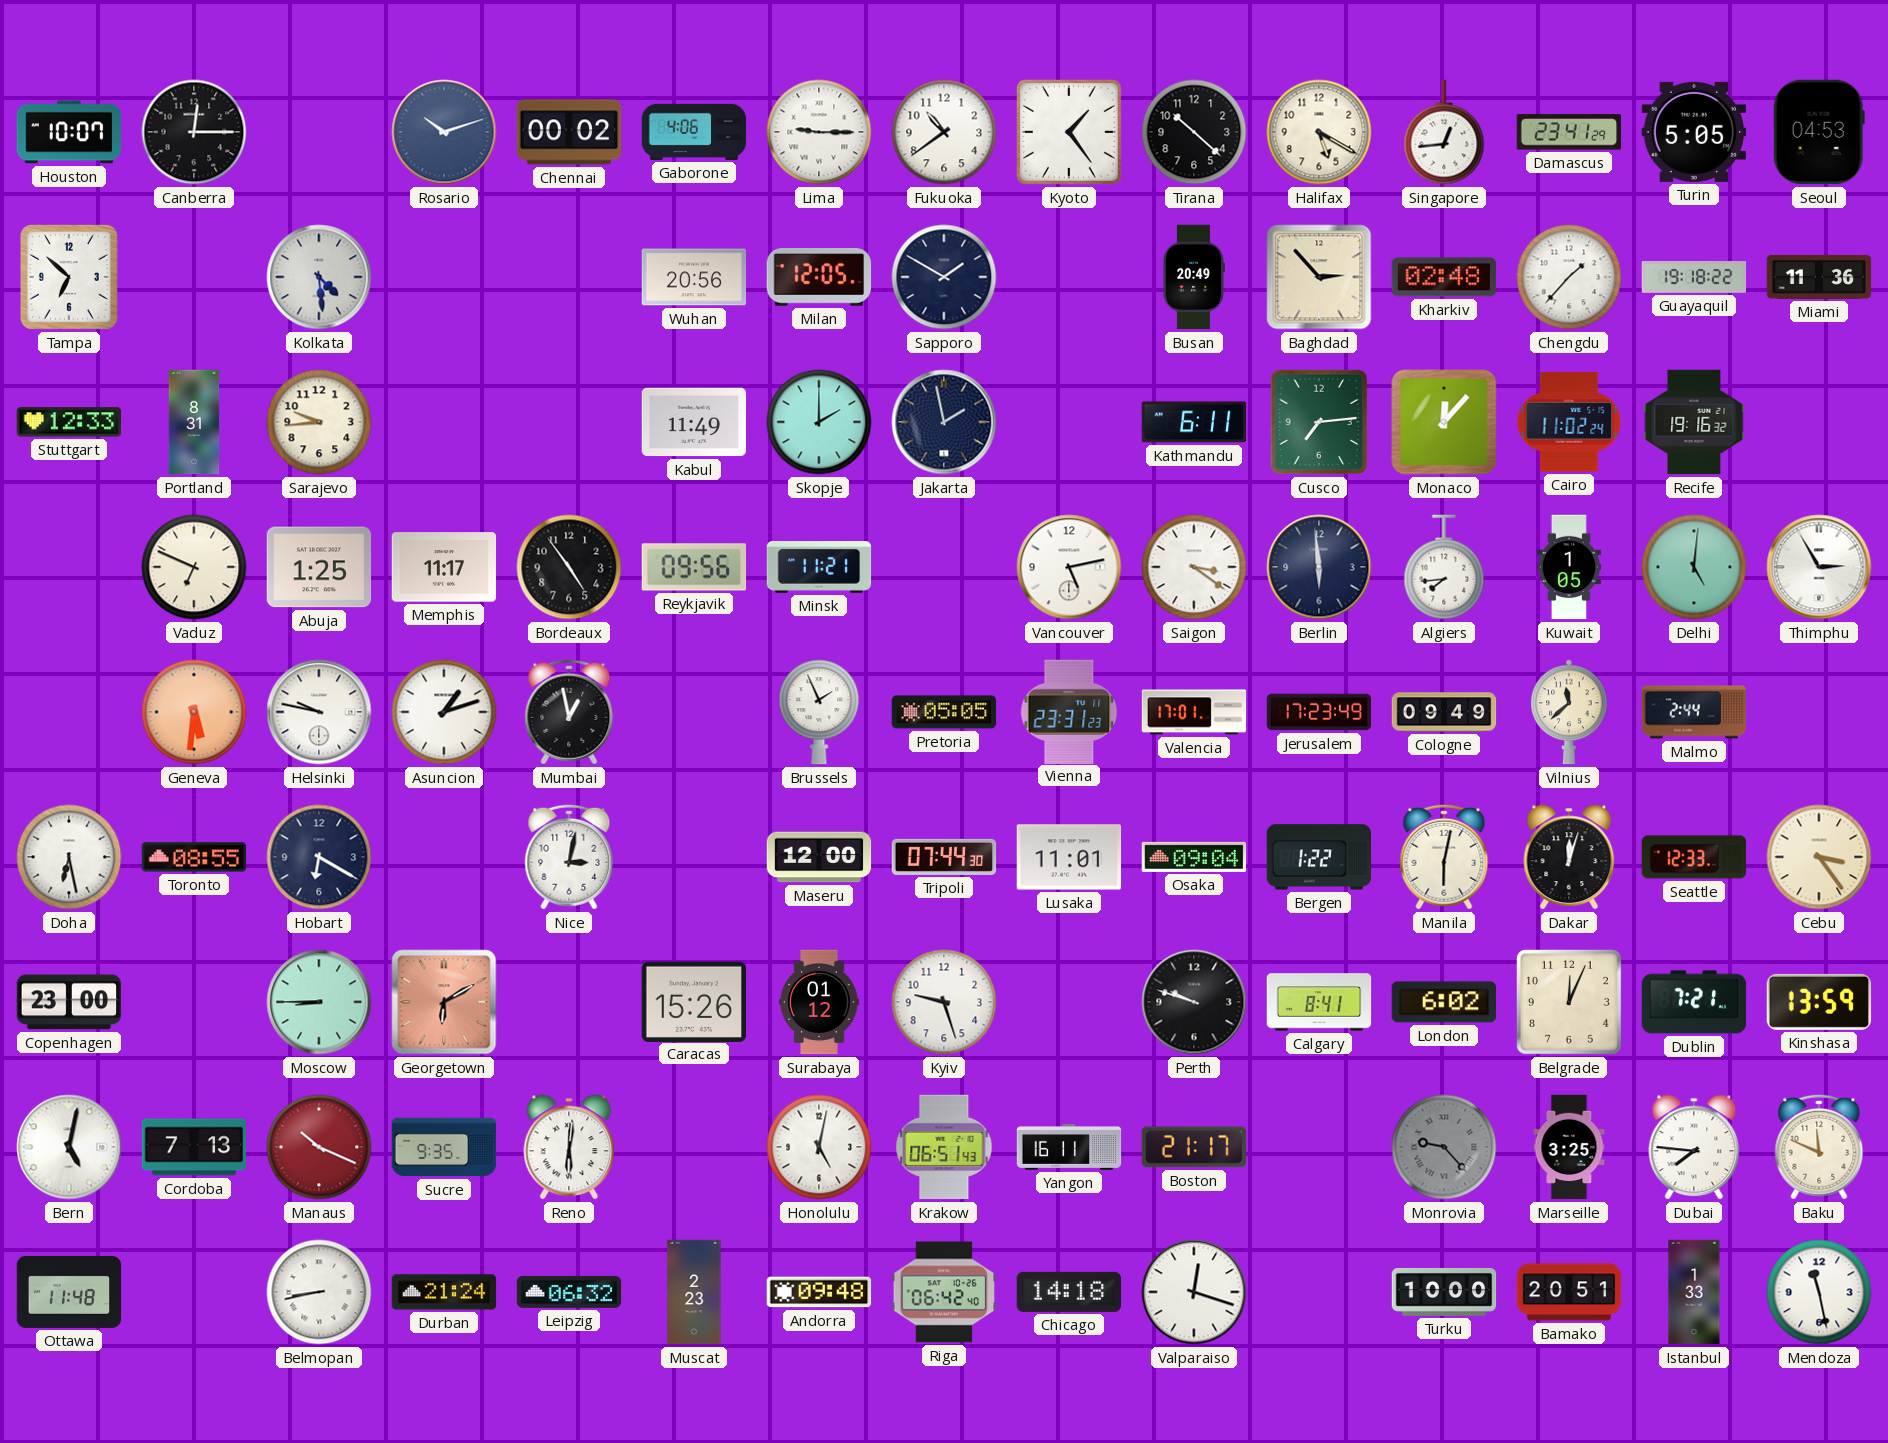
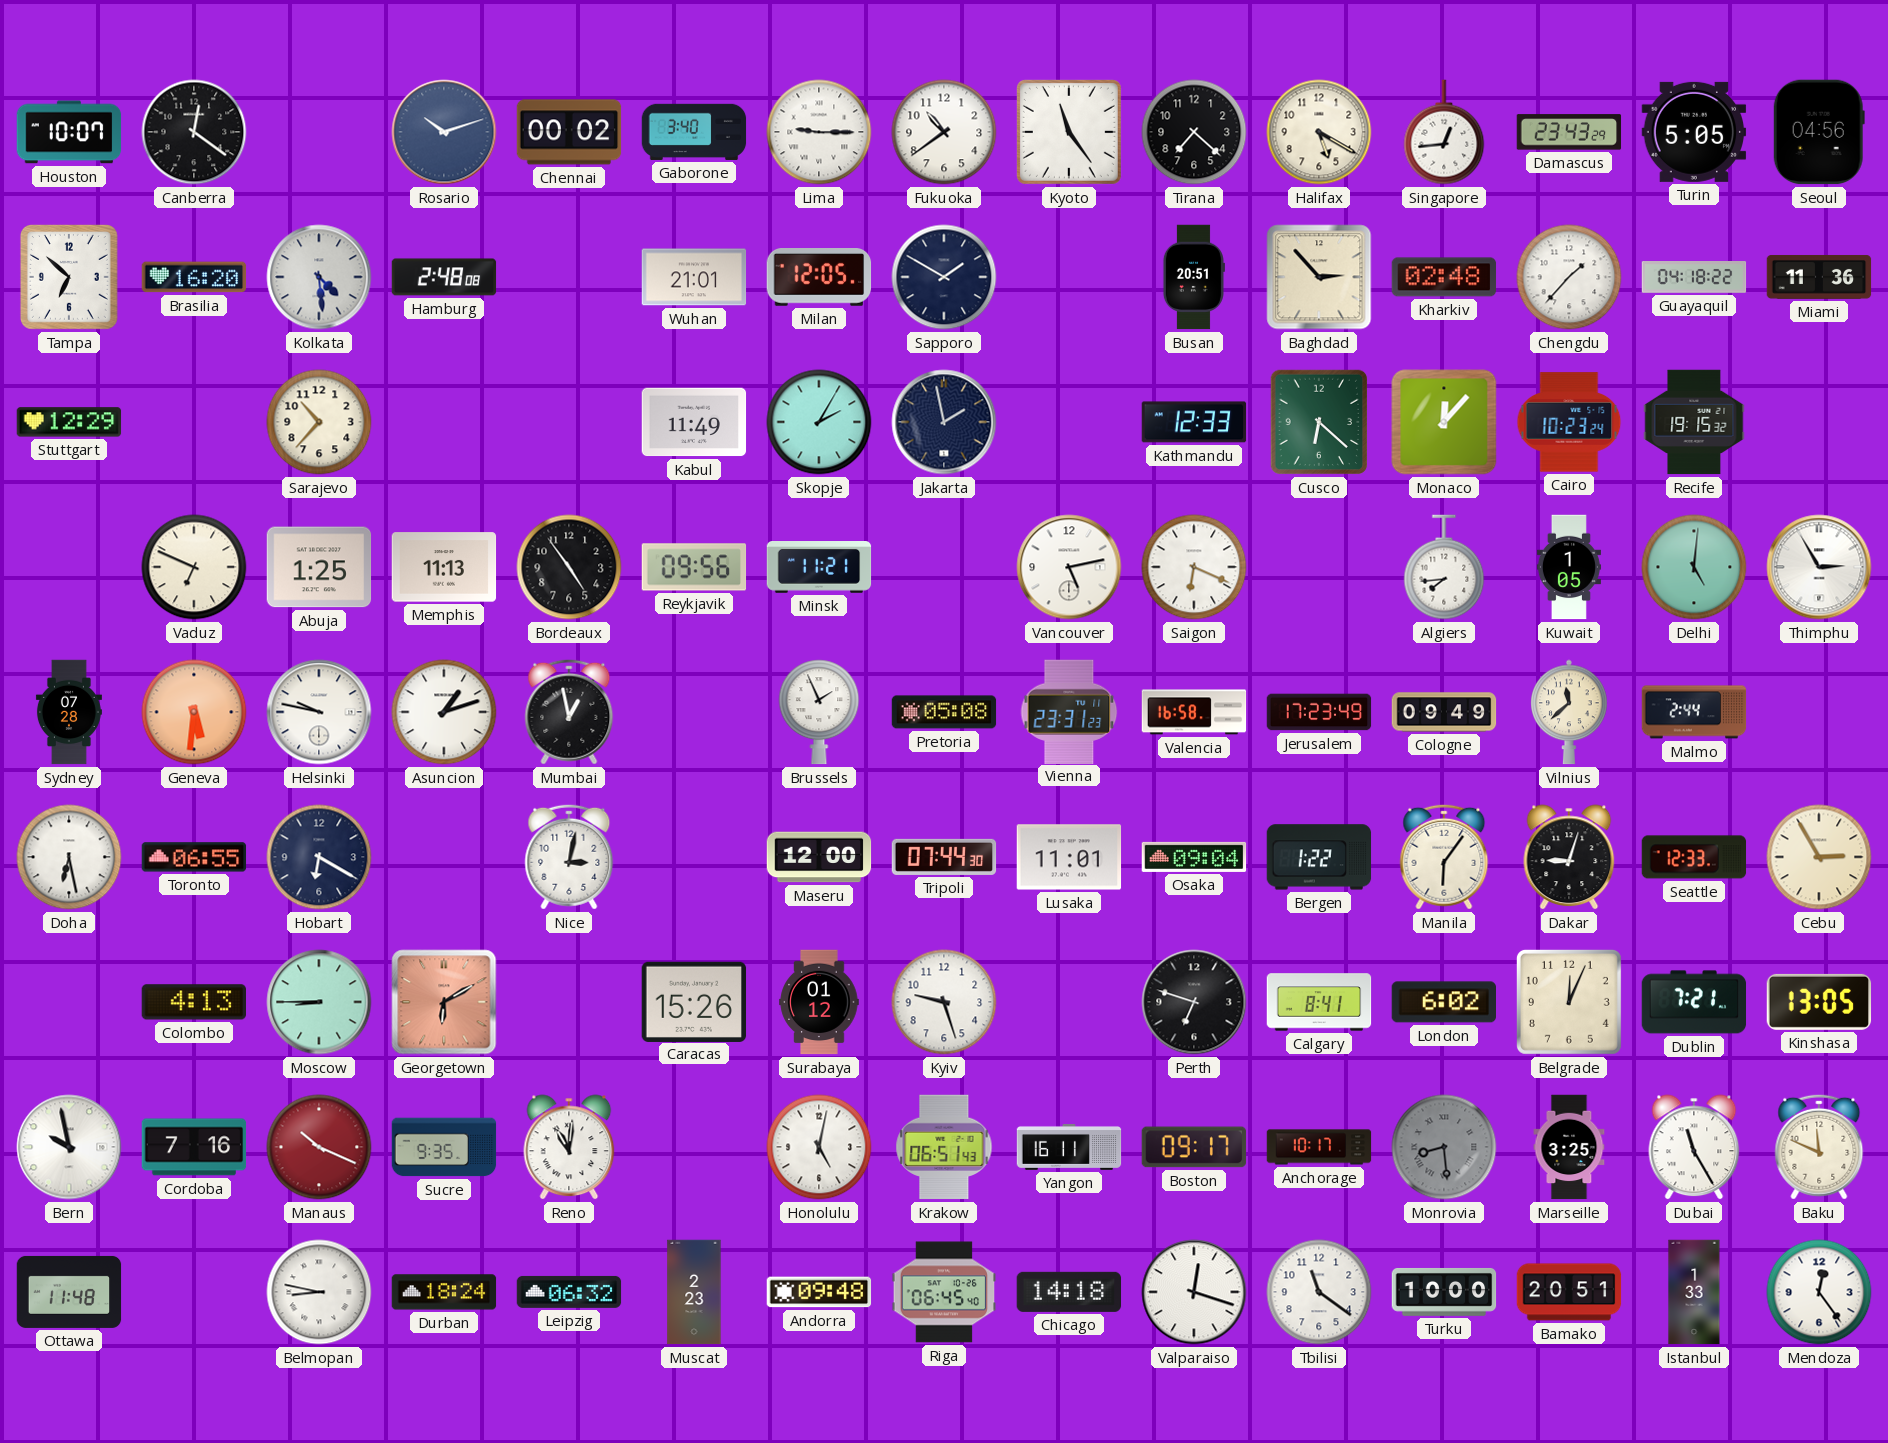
Canberra: 12:15 -> 12:21
Gaborone: 4:06 -> 3:40
Kyoto: 1:24 -> 11:24
Tirana: 10:22 -> 7:22
Damascus: 23:41 -> 23:43
Seoul: 04:53 -> 04:56
Brasilia: none -> 16:20
Hamburg: none -> 2:48
Wuhan: 20:56 -> 21:01
Busan: 20:49 -> 20:51
Guayaquil: 19:18 -> 04:18
Stuttgart: 12:33 -> 12:29
Portland: 8:31 -> none
Sarajevo: 9:44 -> 10:37
Skopje: 2:00 -> 2:05
Kathmandu: 6:11 -> 12:33
Cusco: 7:14 -> 6:22
Cairo: 11:02 -> 10:23
Recife: 19:16 -> 19:15
Memphis: 11:17 -> 11:13
Saigon: 3:21 -> 6:19
Berlin: 5:59 -> none
Sydney: none -> 07:28
Pretoria: 05:05 -> 05:08
Valencia: 17:01 -> 16:58
Toronto: 08:55 -> 06:55
Manila: 6:02 -> 6:06
Dakar: 12:03 -> 9:03
Cebu: 3:24 -> 2:55
Copenhagen: 23:00 -> none
Colombo: none -> 4:13
Perth: 9:48 -> 6:48
Kinshasa: 13:59 -> 13:05
Bern: 5:02 -> 9:58
Cordoba: 7:13 -> 7:16
Reno: 6:01 -> 11:01
Boston: 21:17 -> 09:17
Anchorage: none -> 10:17
Monrovia: 9:23 -> 8:29
Dubai: 7:46 -> 11:25
Belmopan: 8:43 -> 8:47
Durban: 21:24 -> 18:24
Riga: 06:42 -> 06:45
Tbilisi: none -> 11:21
Mendoza: 11:28 -> 12:24
